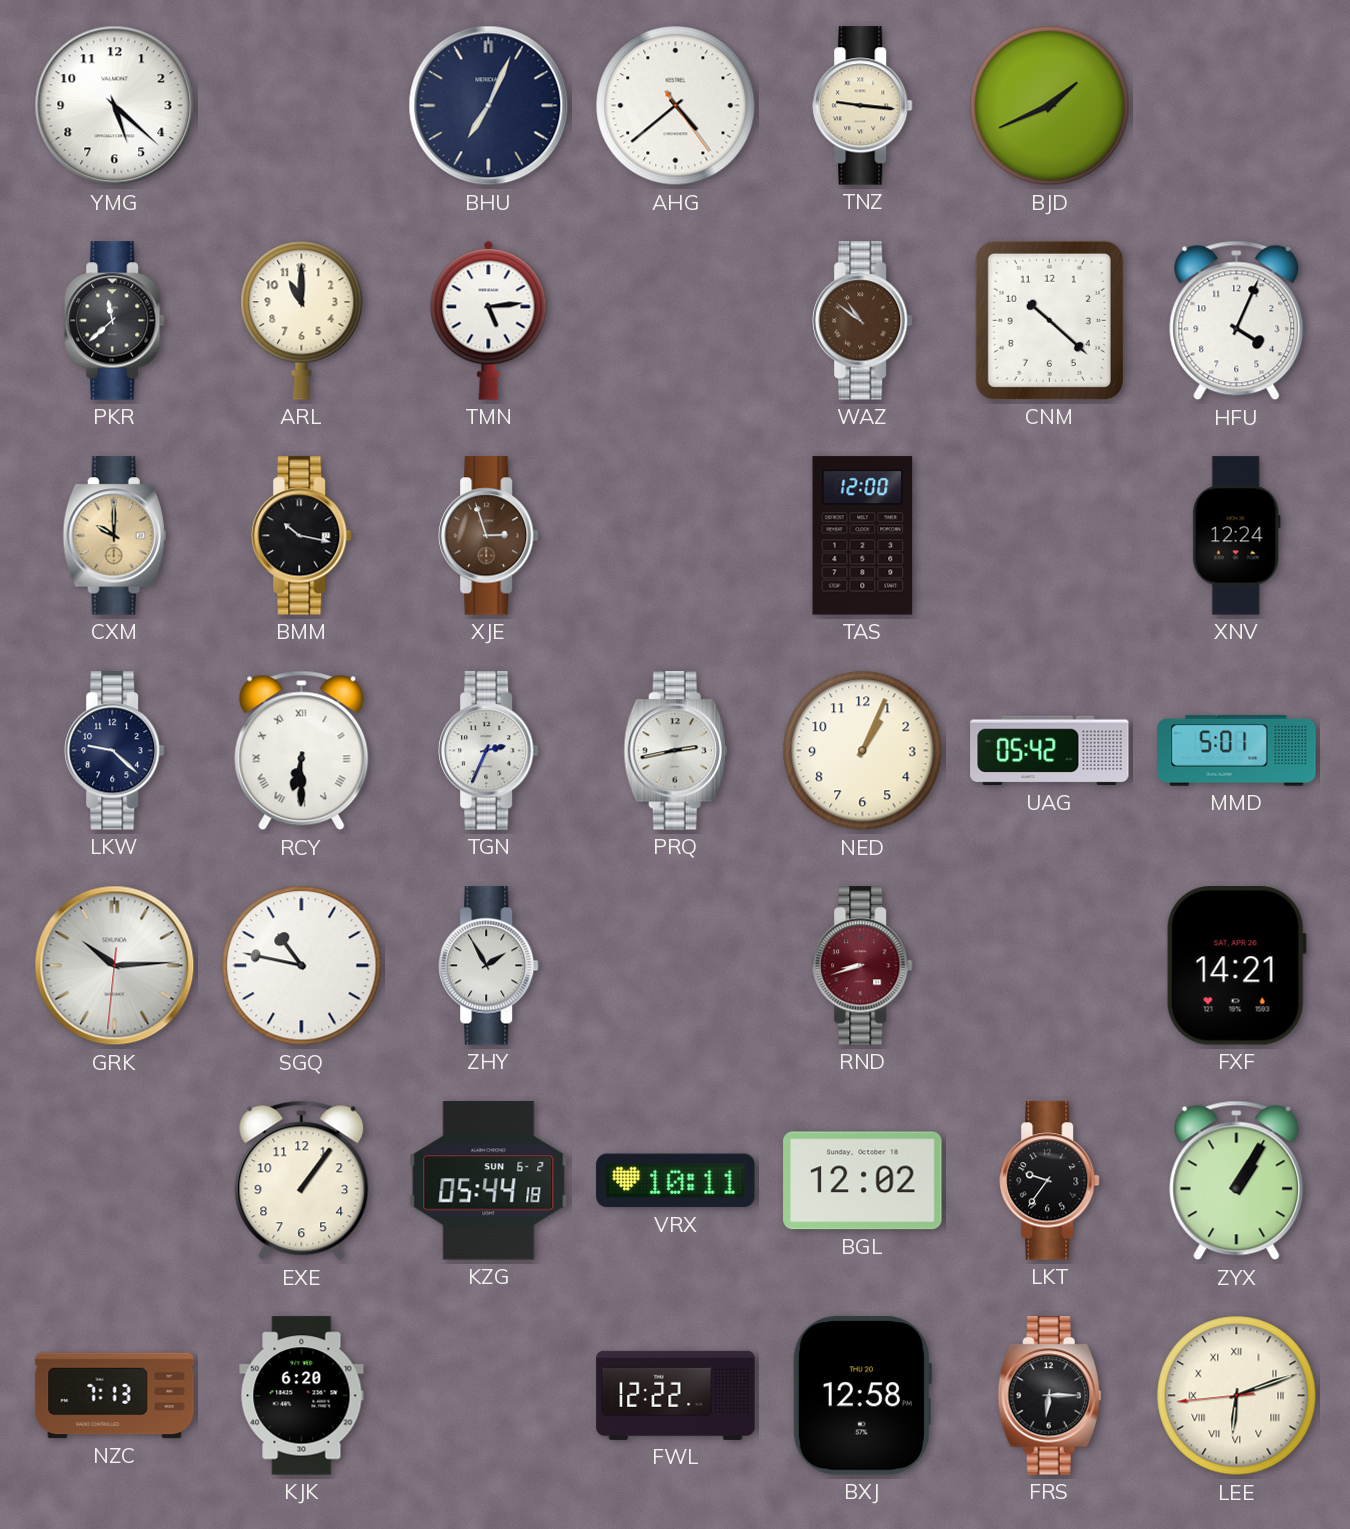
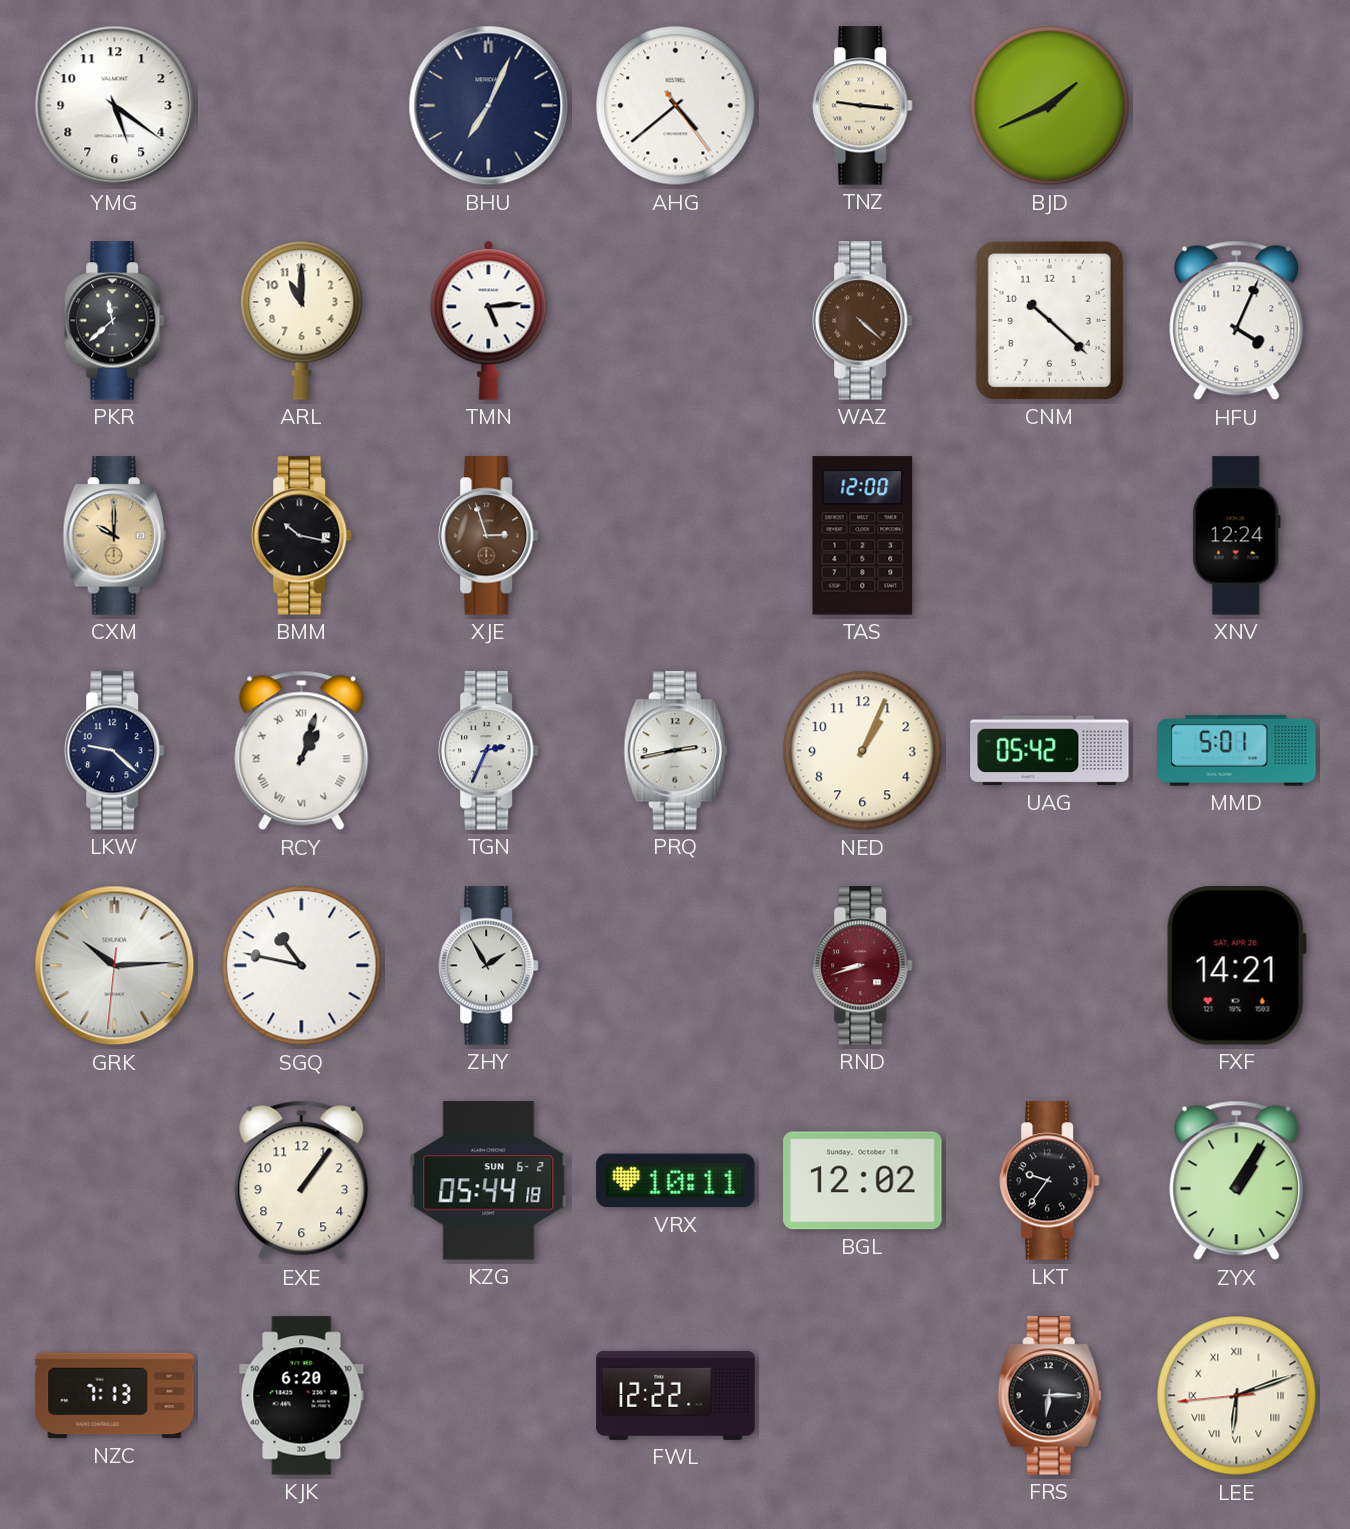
YMG: 5:22 -> 5:21
WAZ: 10:51 -> 4:22
RCY: 6:30 -> 1:03
BXJ: 12:58 -> none
